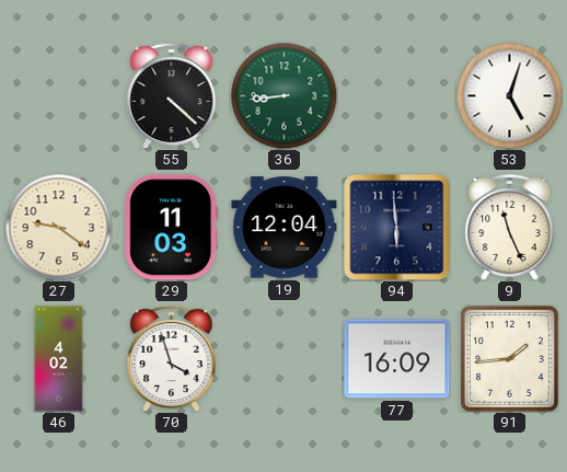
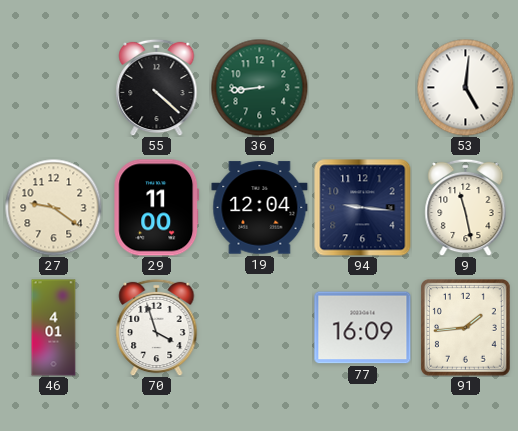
53: 5:03 -> 5:01
29: 11:03 -> 11:00
94: 5:59 -> 9:16
9: 11:26 -> 11:28
46: 4:02 -> 4:01
